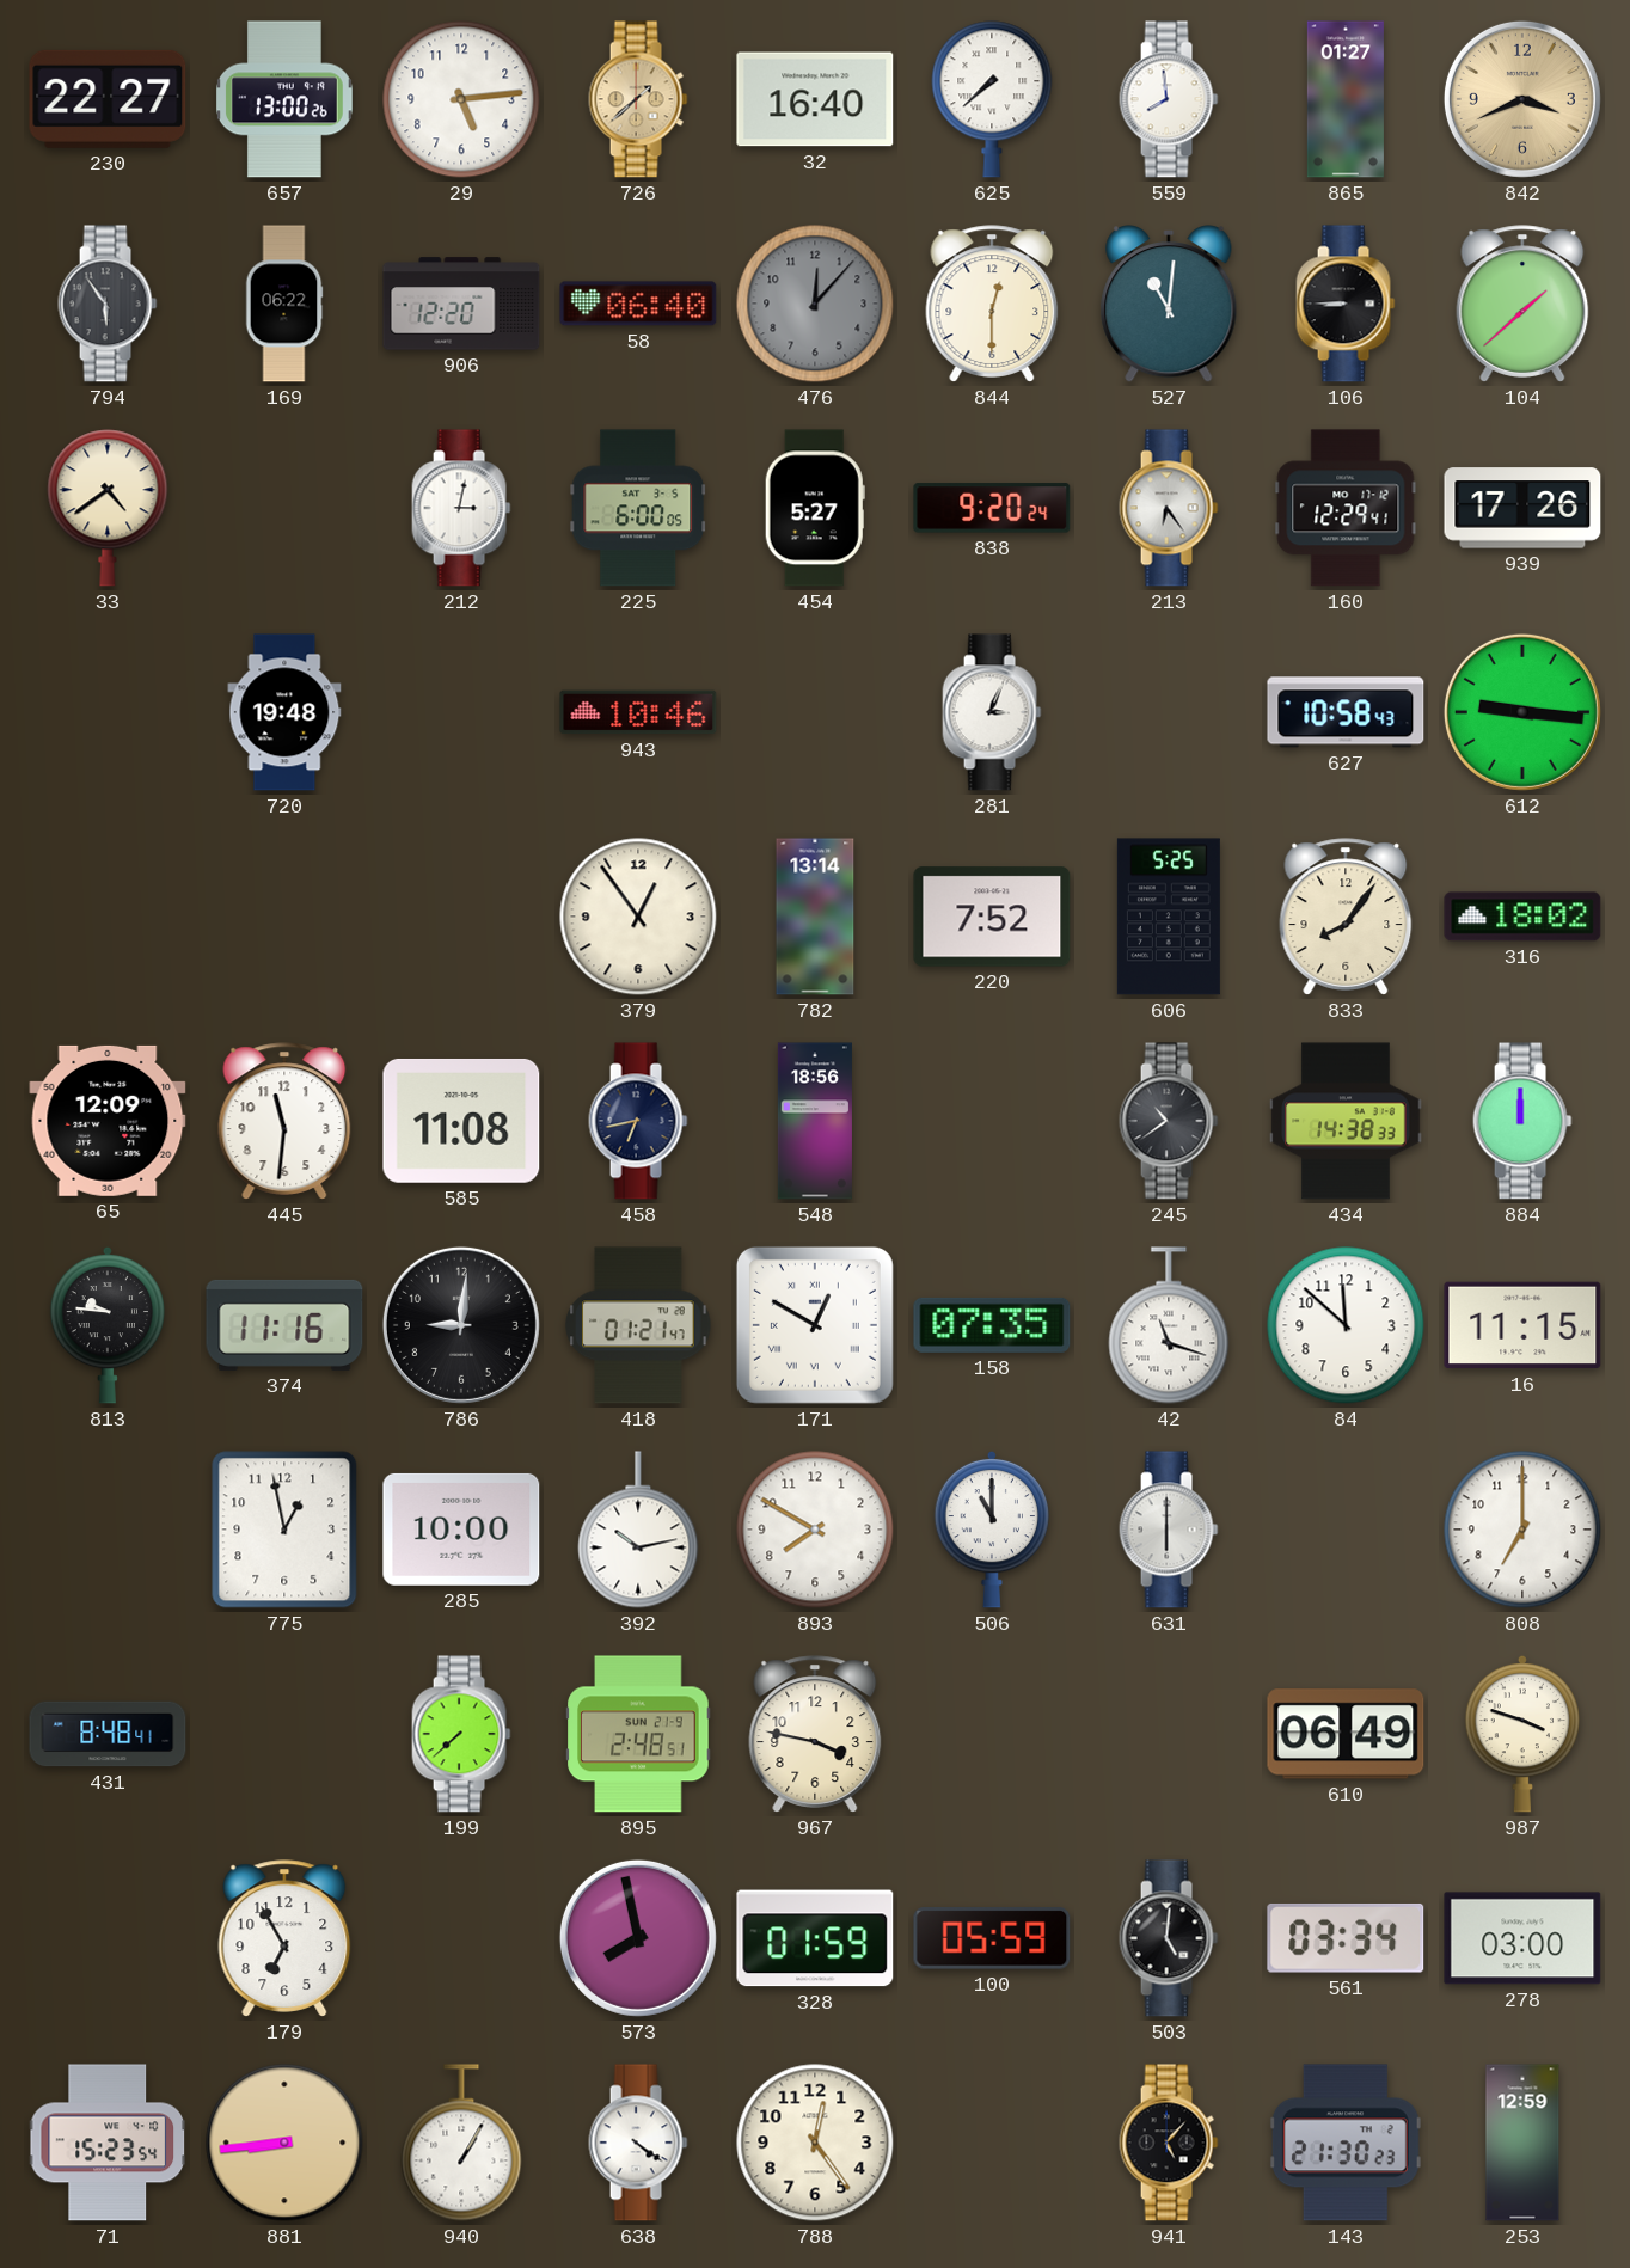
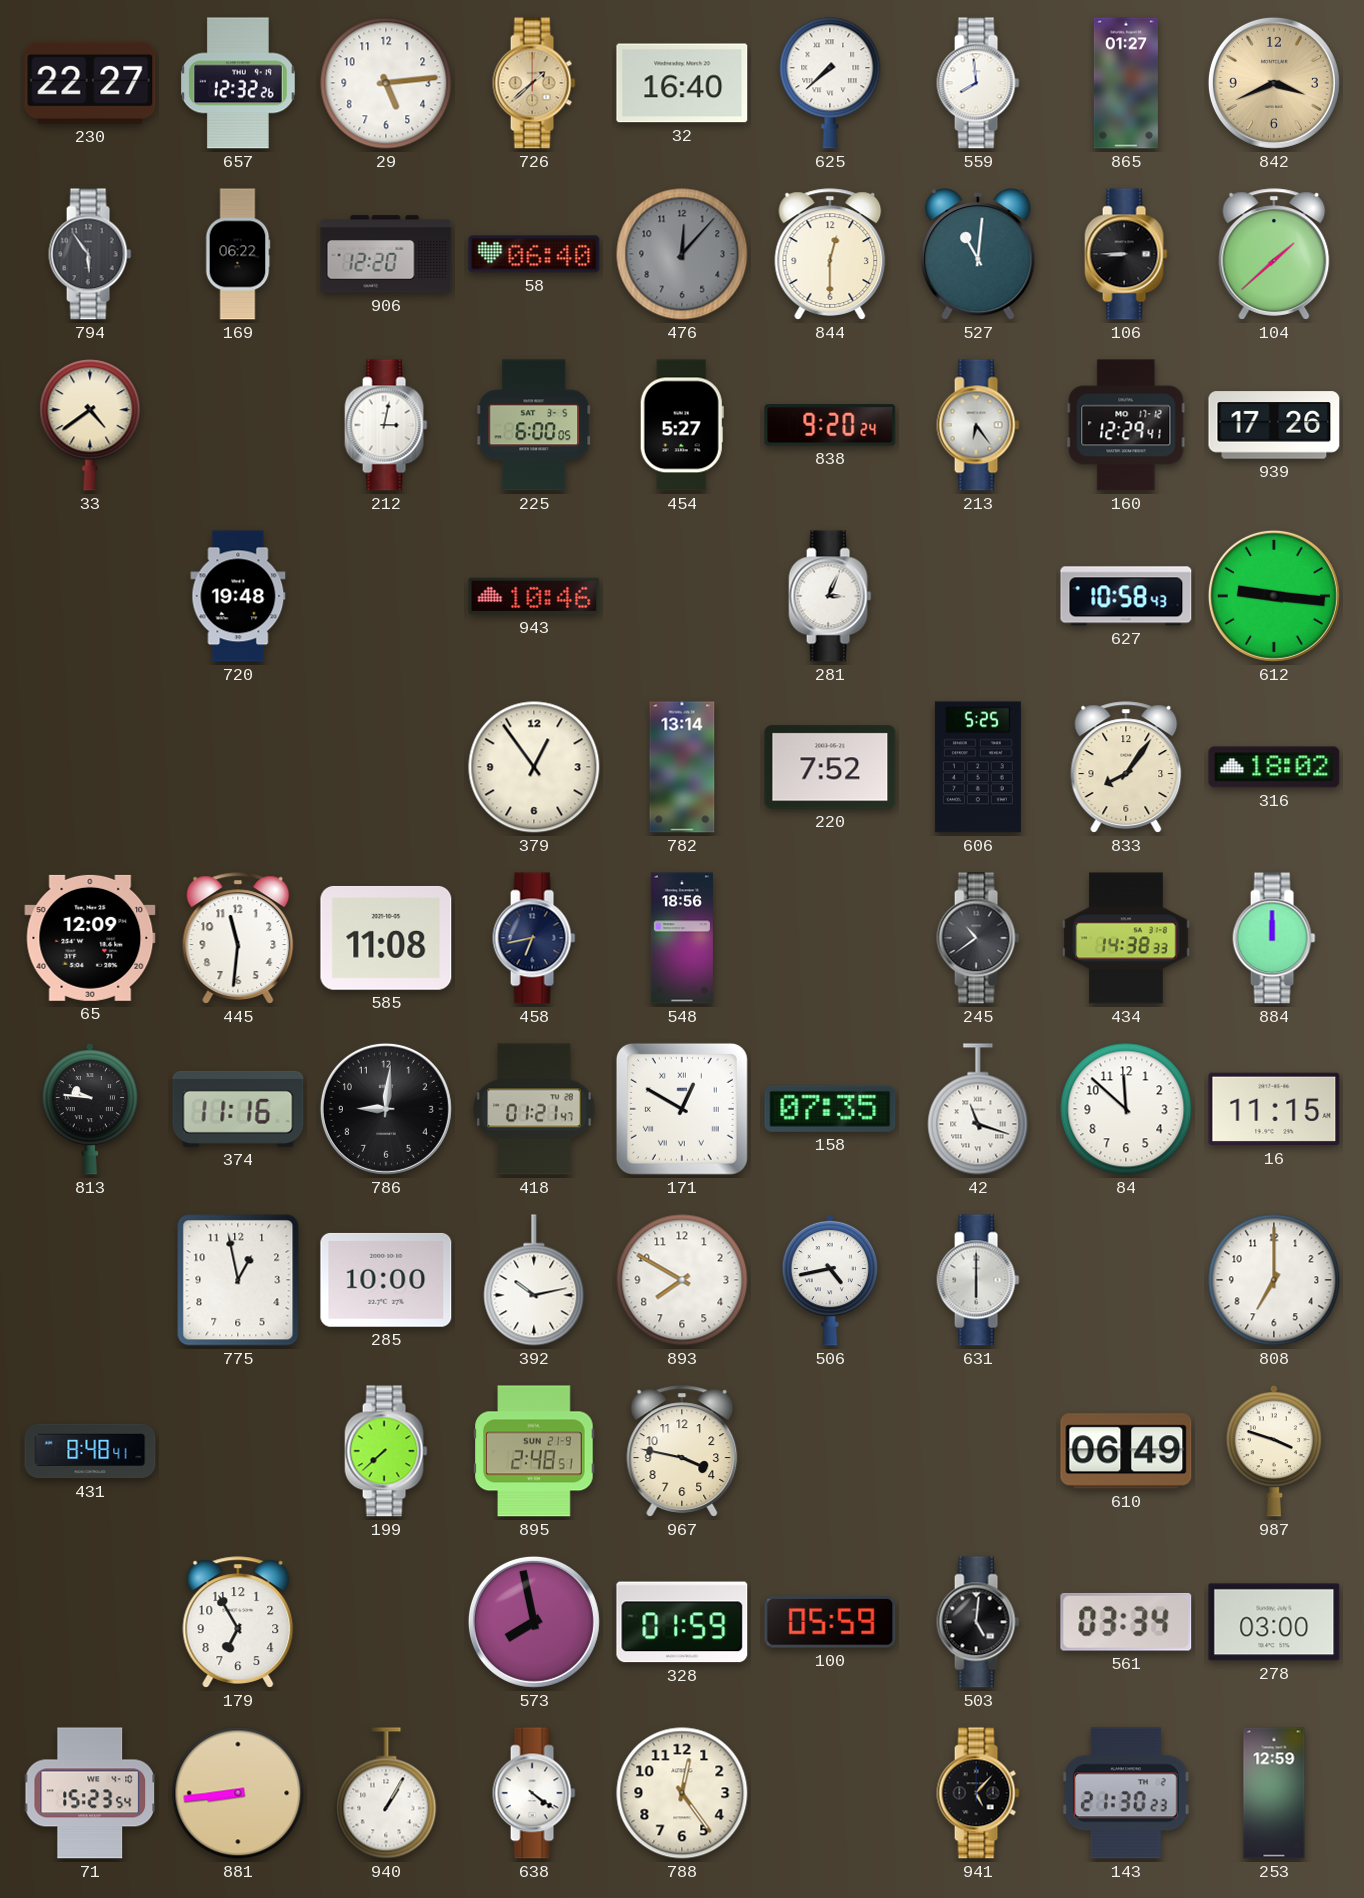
657: 13:00 -> 12:32
506: 11:00 -> 4:43
